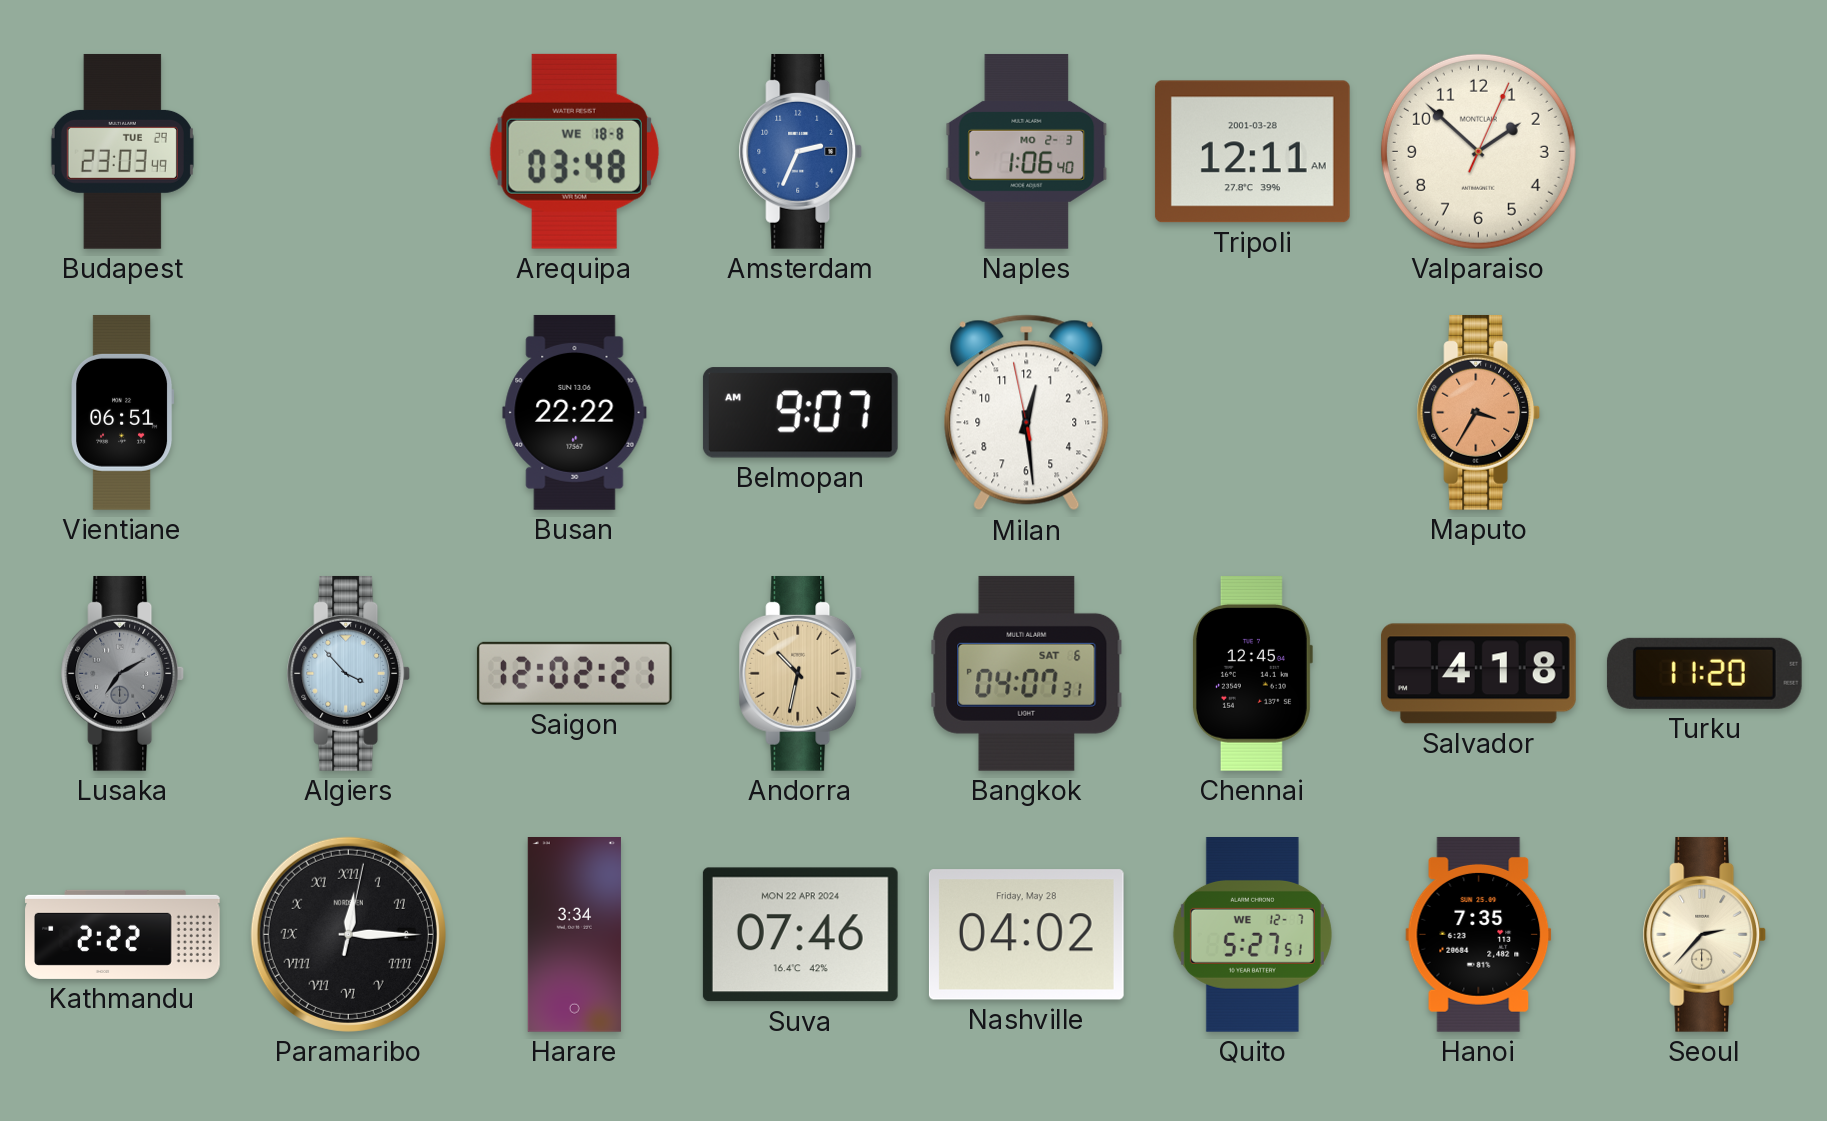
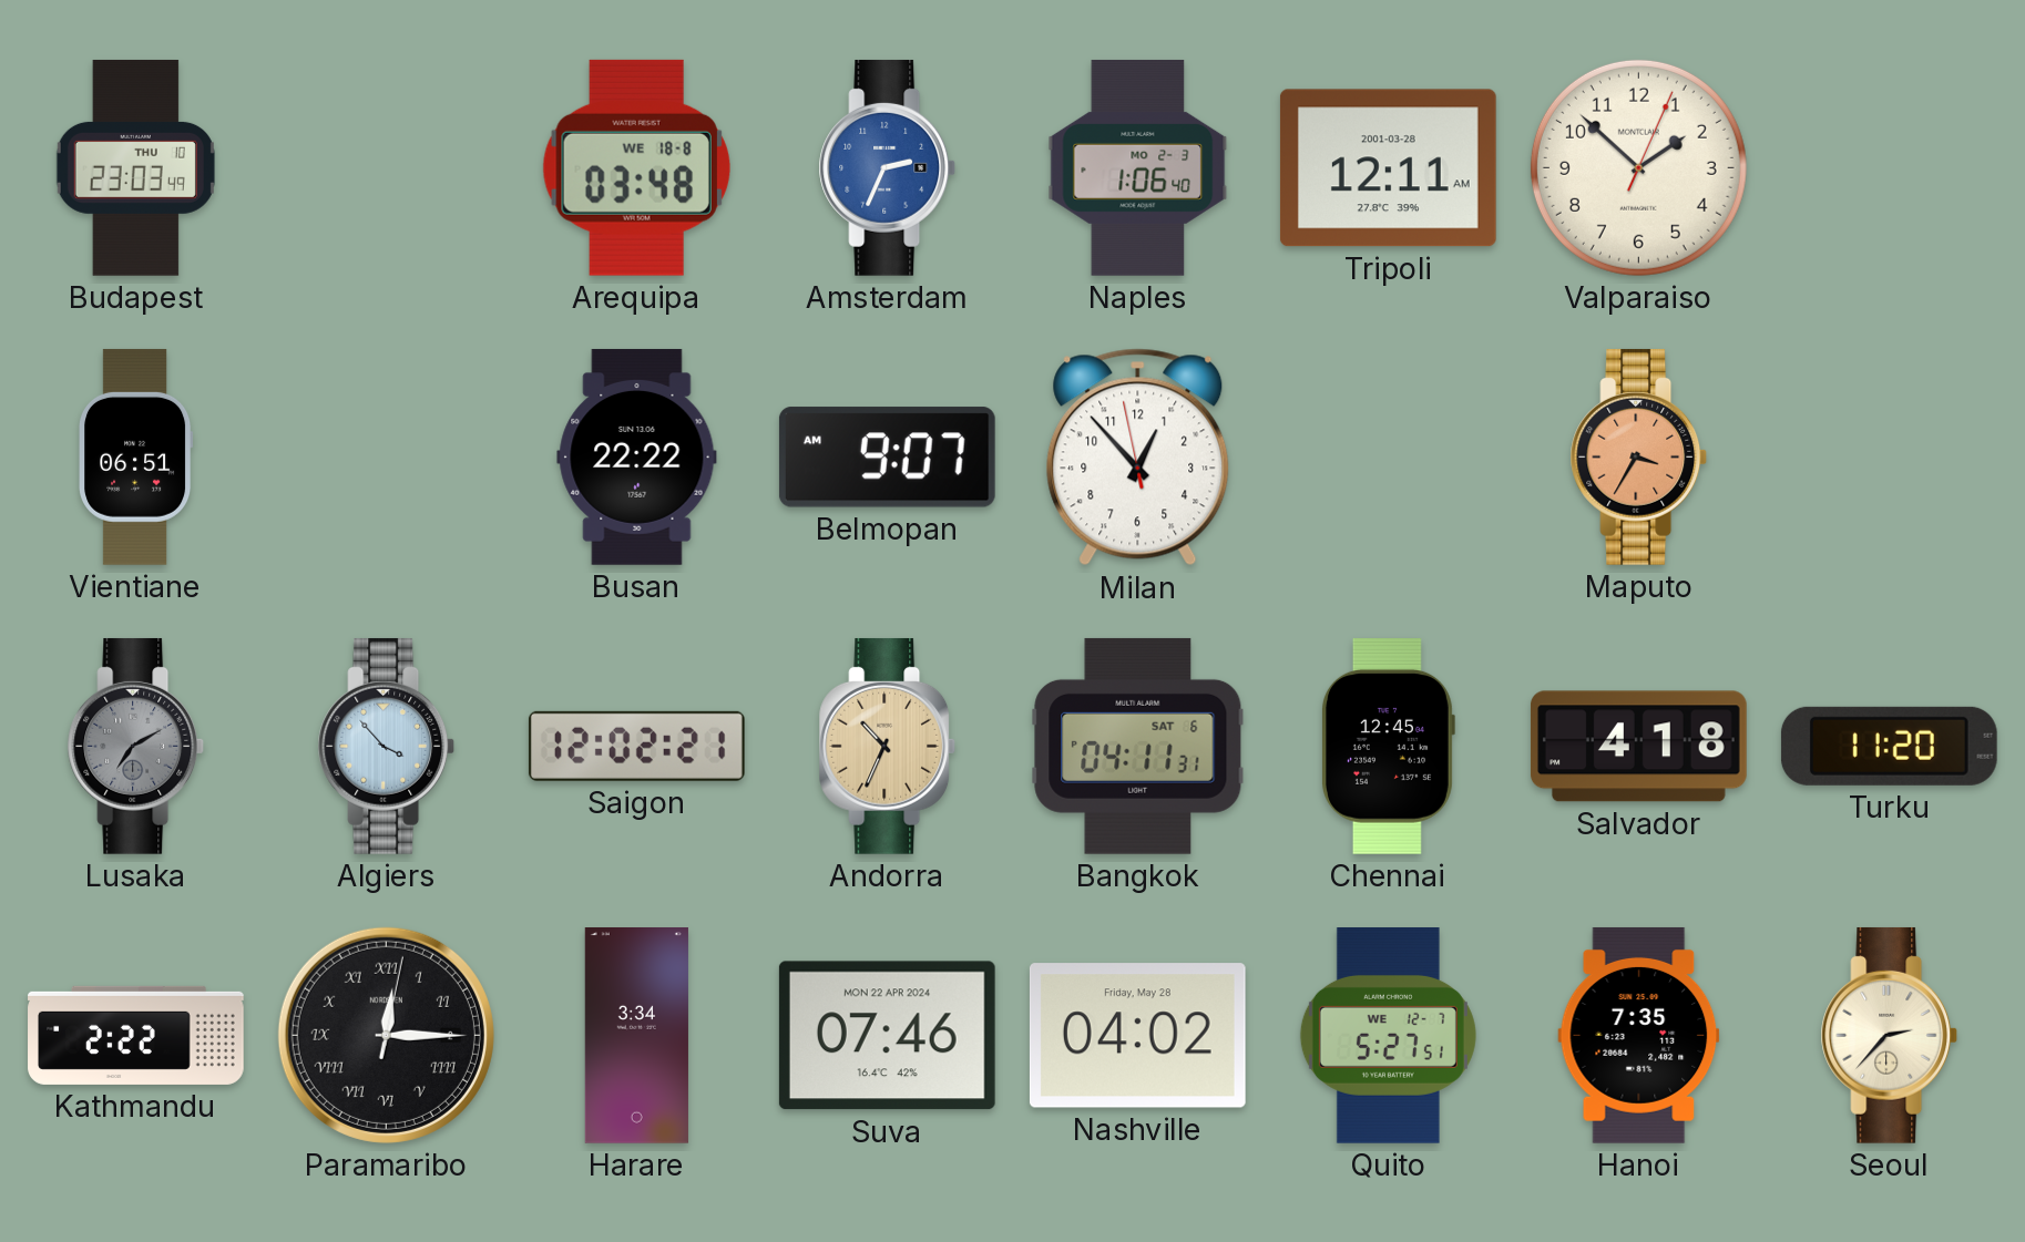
Budapest date: TUE 29 -> THU 10
Milan: 12:28 -> 12:52
Andorra: 10:32 -> 10:34
Bangkok: 04:07 -> 04:11
